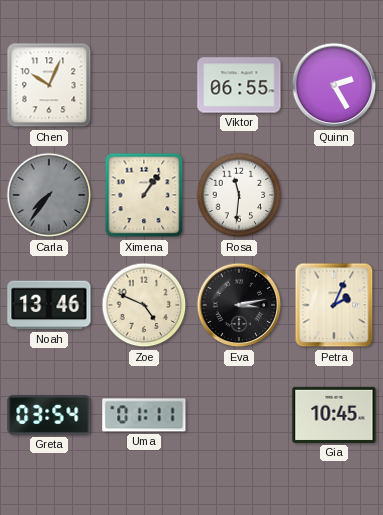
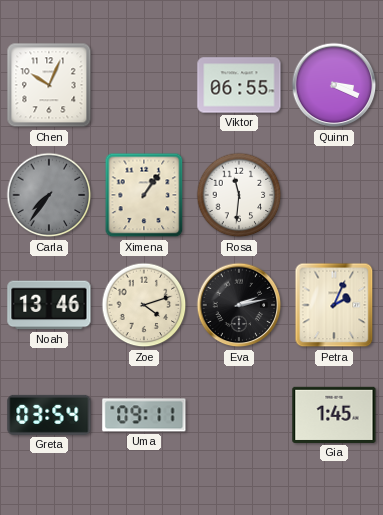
Quinn: 2:25 -> 3:19
Zoe: 4:49 -> 4:12
Eva: 3:13 -> 2:13
Uma: 01:11 -> 09:11
Gia: 10:45 -> 1:45
